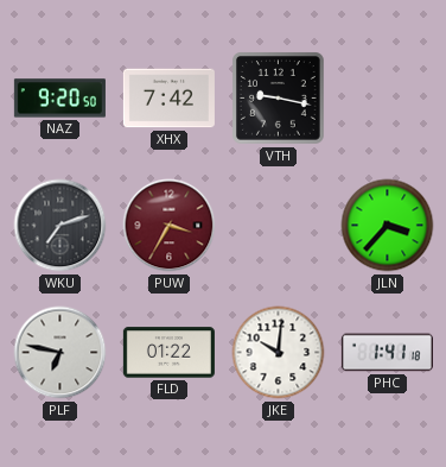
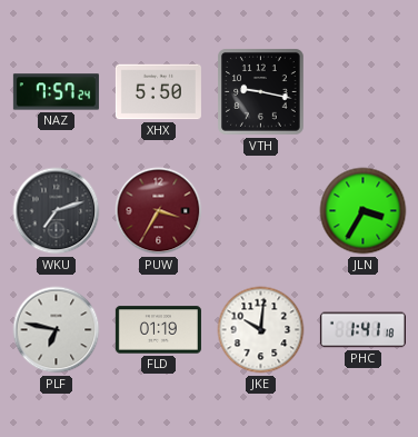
NAZ: 9:20 -> 7:57
XHX: 7:42 -> 5:50
JLN: 3:37 -> 3:35
FLD: 01:22 -> 01:19
